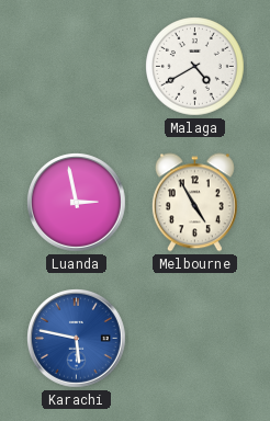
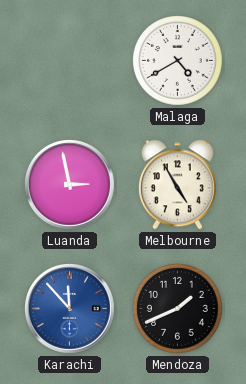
Karachi: 5:47 -> 11:53
Mendoza: none -> 1:41
